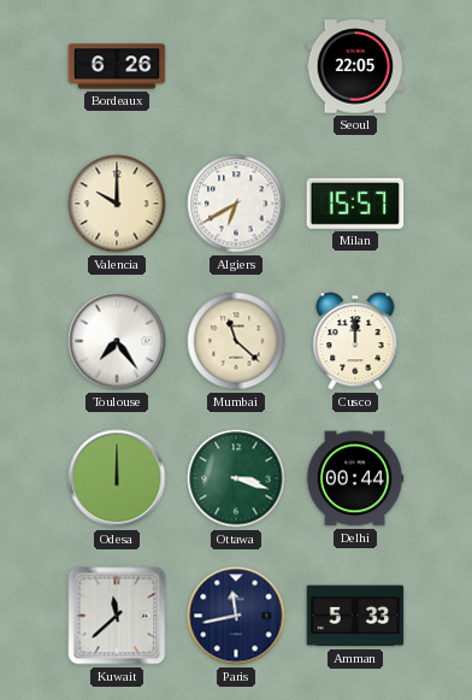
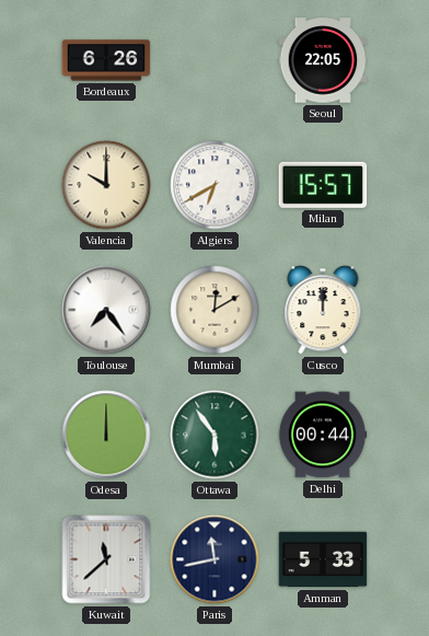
Mumbai: 11:22 -> 12:10
Ottawa: 3:18 -> 5:54
